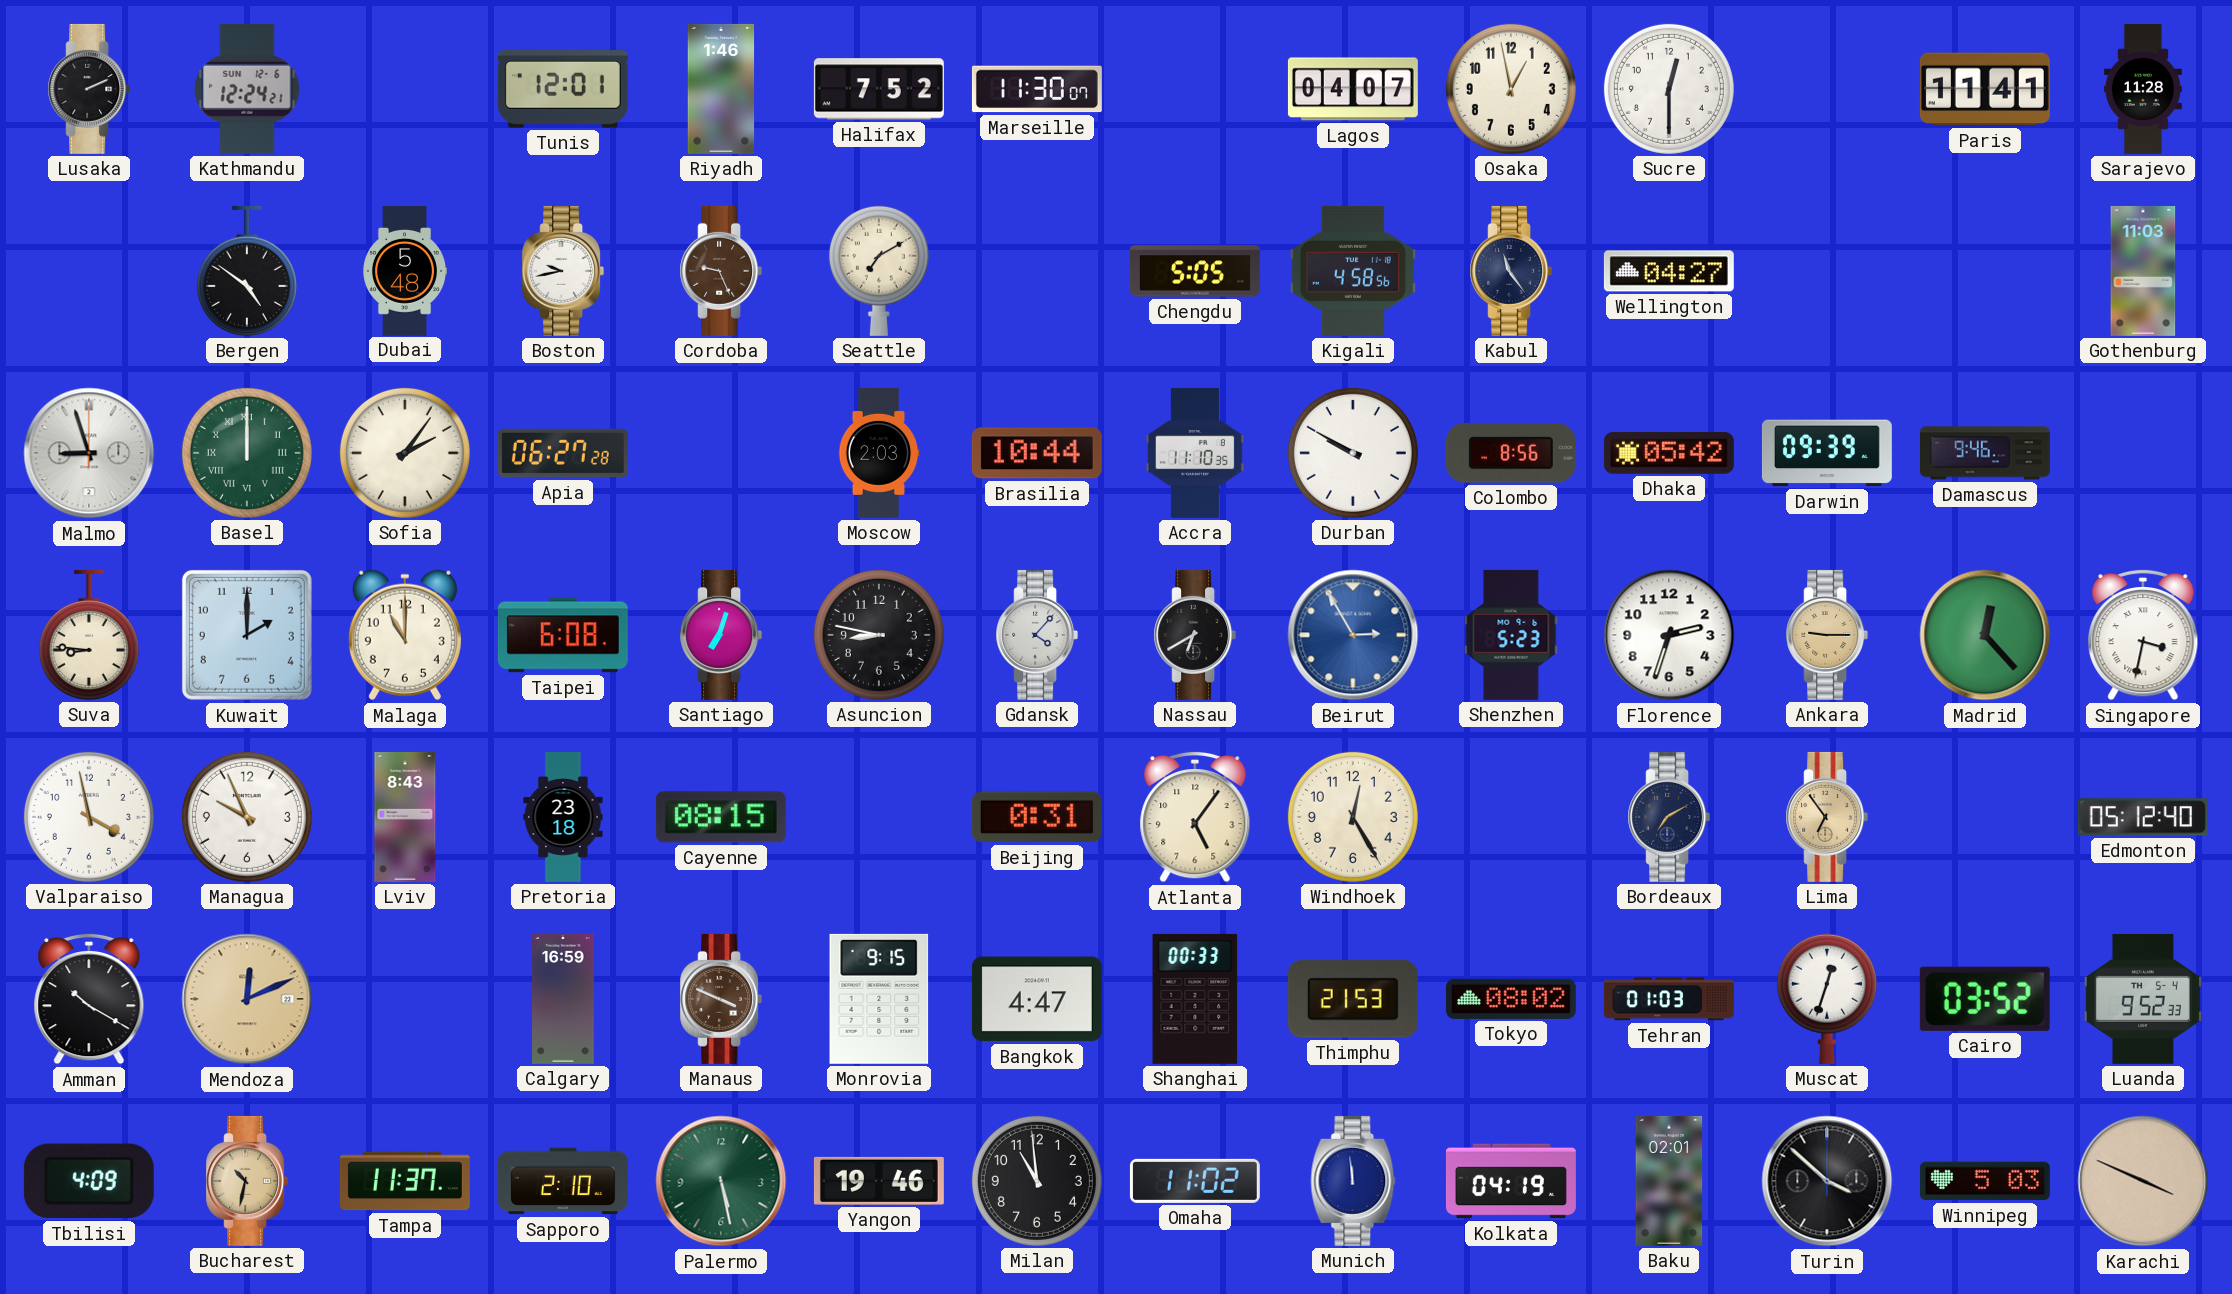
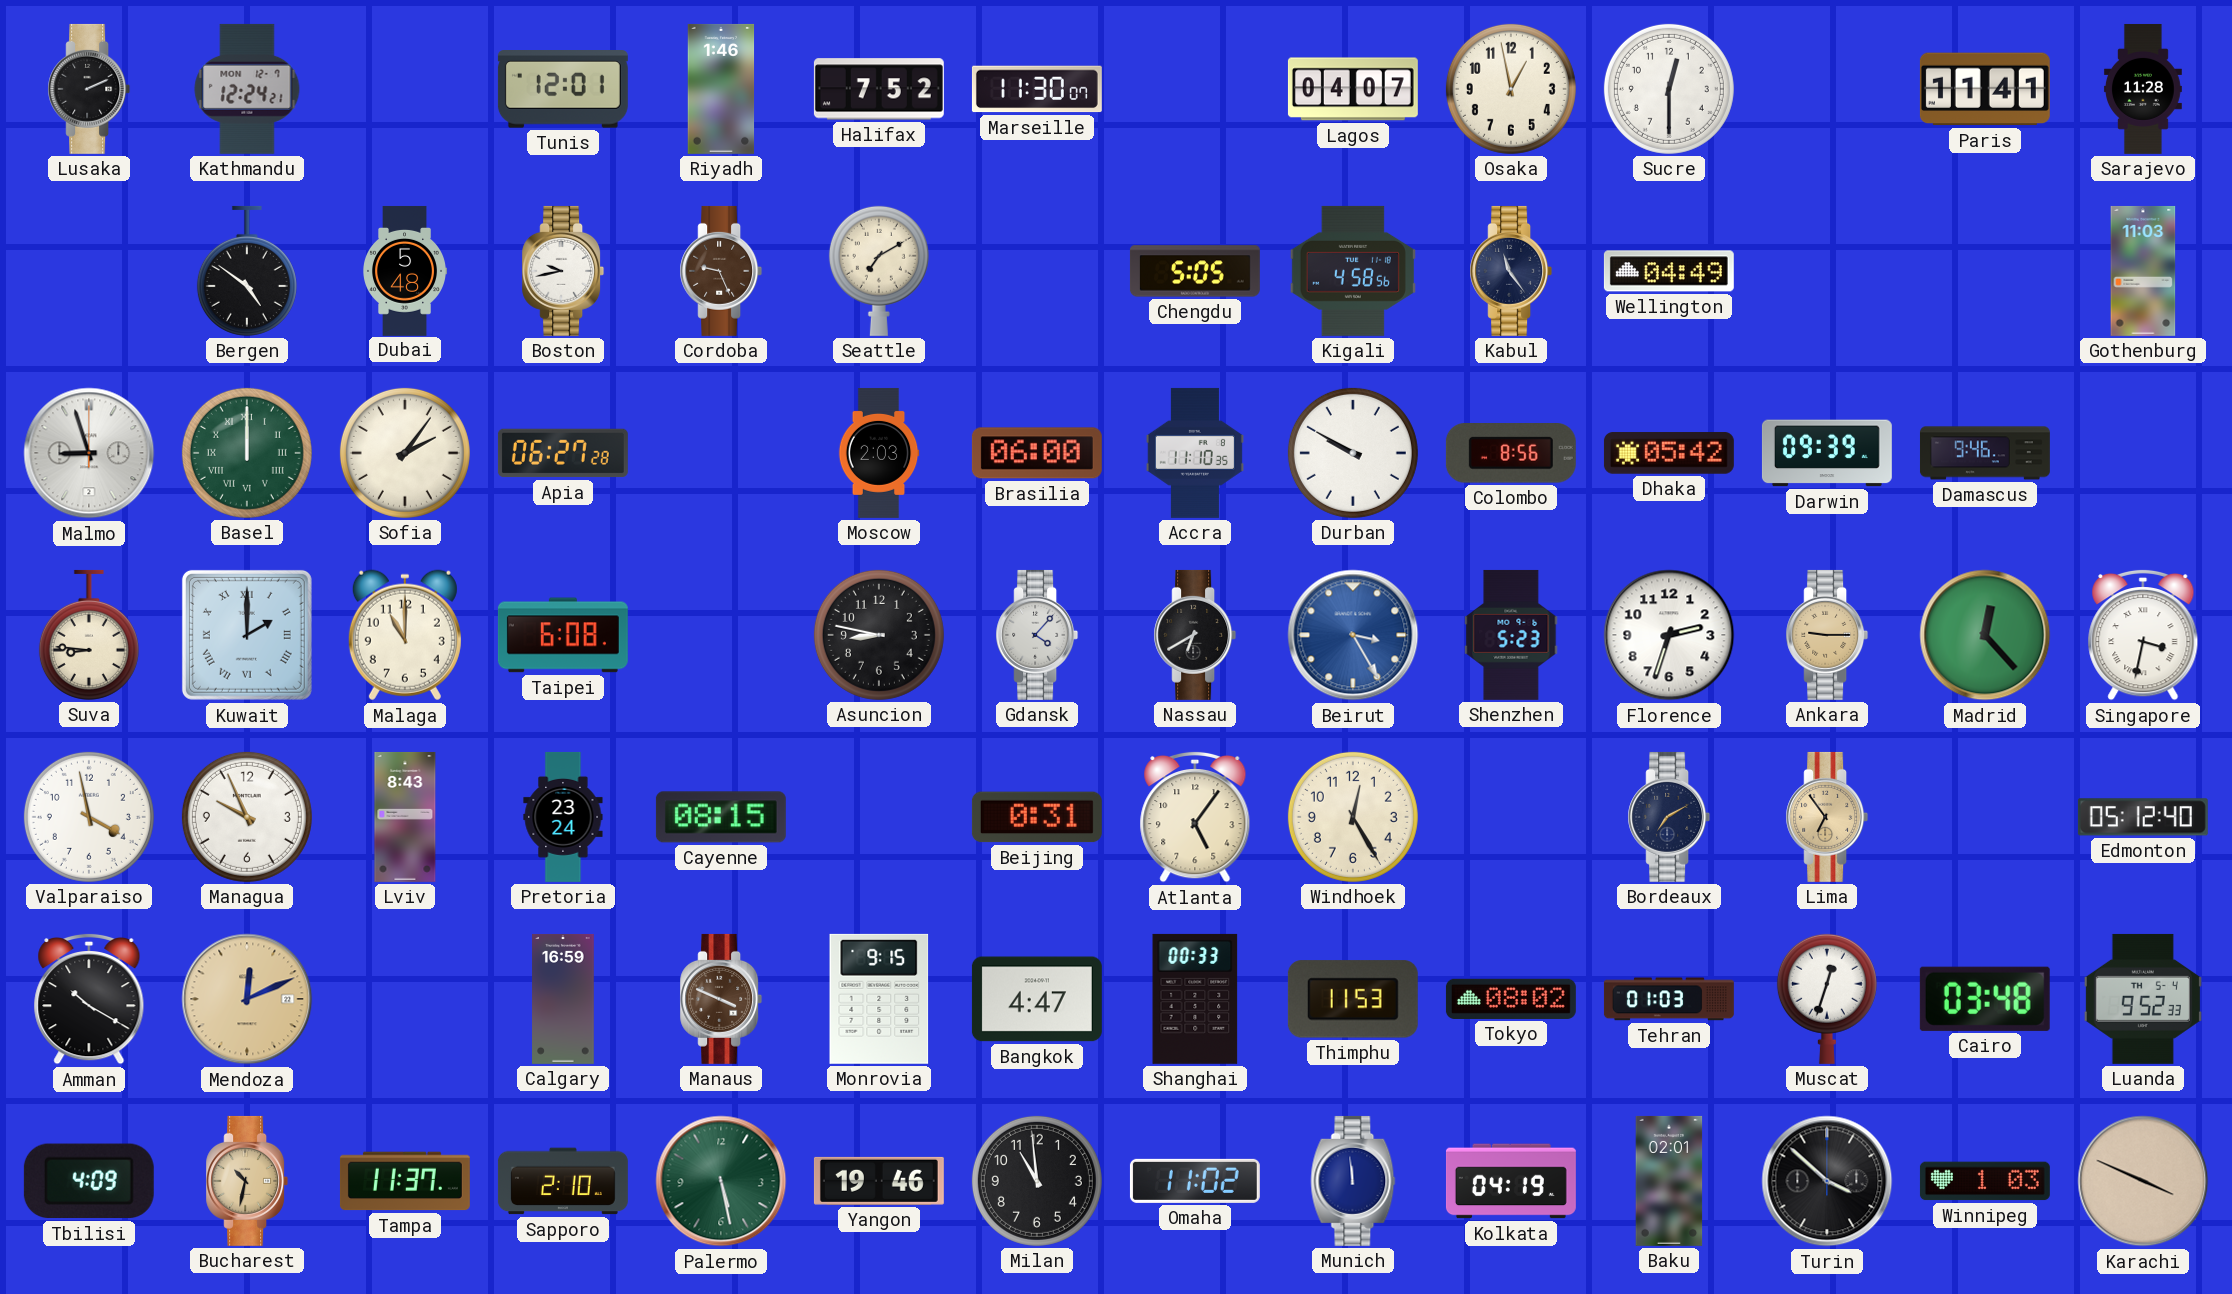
Kathmandu date: SUN 12-6 -> MON 12-7
Wellington: 04:27 -> 04:49
Brasilia: 10:44 -> 06:00
Kuwait numerals: Arabic -> Roman
Santiago: 7:03 -> none
Beirut: 2:55 -> 3:25
Pretoria: 23:18 -> 23:24
Thimphu: 21:53 -> 11:53
Cairo: 03:52 -> 03:48
Winnipeg: 5:03 -> 1:03
